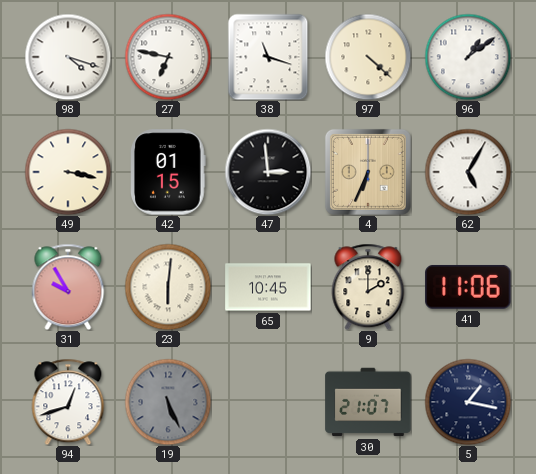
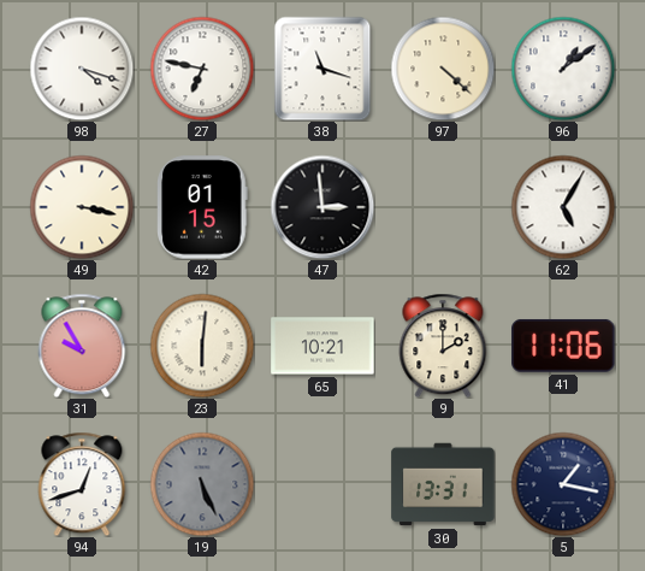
4: 6:34 -> none
65: 10:45 -> 10:21
30: 21:07 -> 13:31
